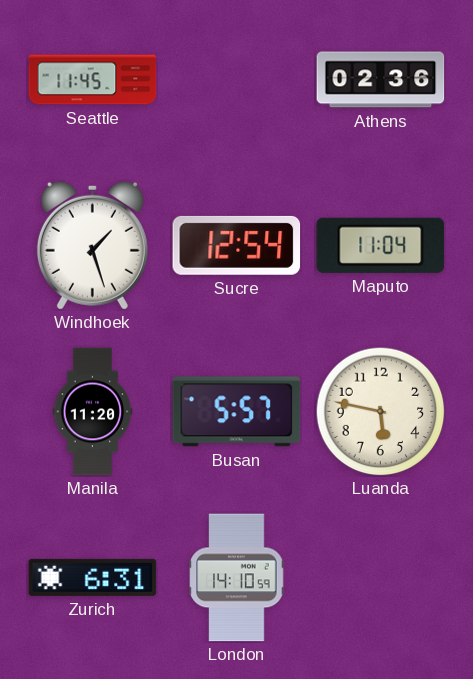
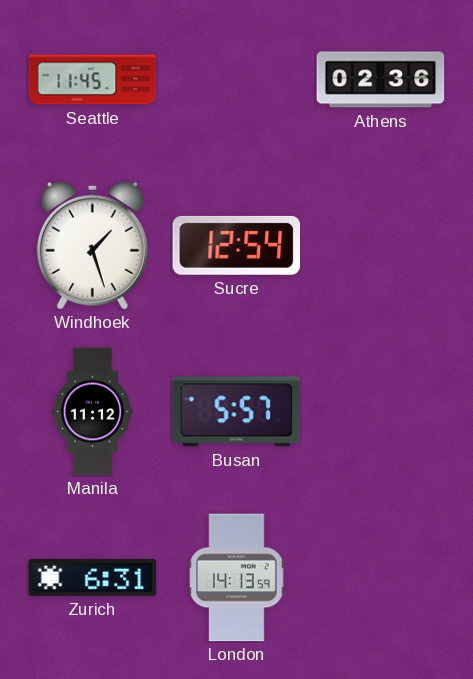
Maputo: 11:04 -> none
Manila: 11:20 -> 11:12
Luanda: 5:47 -> none
London: 14:10 -> 14:13
